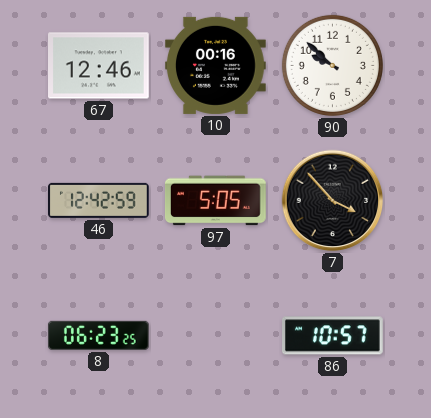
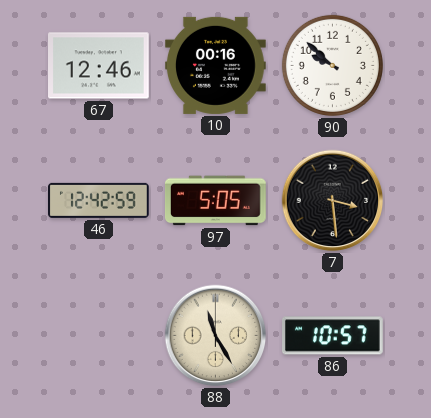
7: 3:53 -> 3:29
8: 06:23 -> none
88: none -> 11:25
